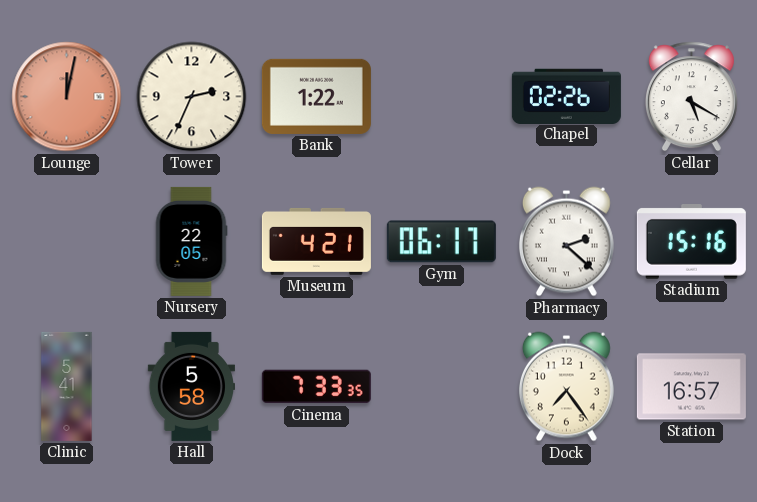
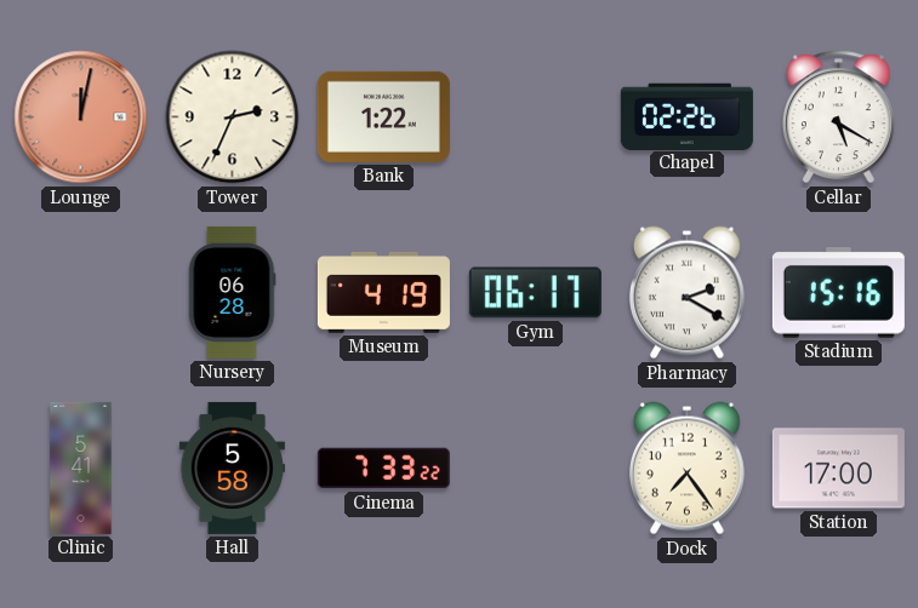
Nursery: 22:05 -> 06:28
Museum: 4:21 -> 4:19
Pharmacy: 2:22 -> 2:20
Cinema: 7:33:35 -> 7:33:22
Station: 16:57 -> 17:00
